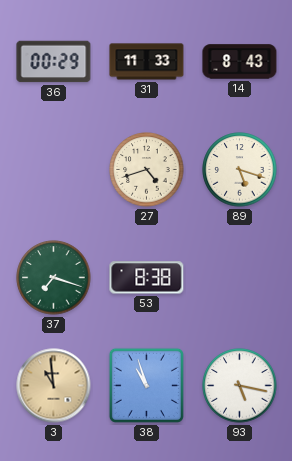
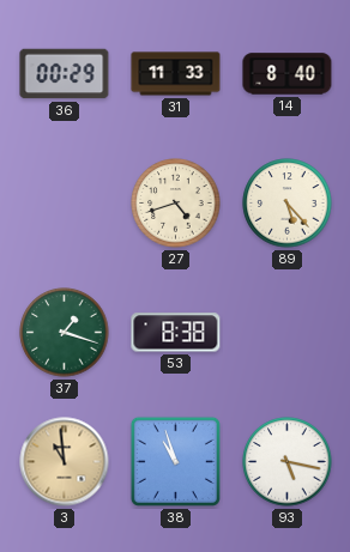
14: 8:43 -> 8:40
89: 5:18 -> 5:23
37: 7:18 -> 1:18
